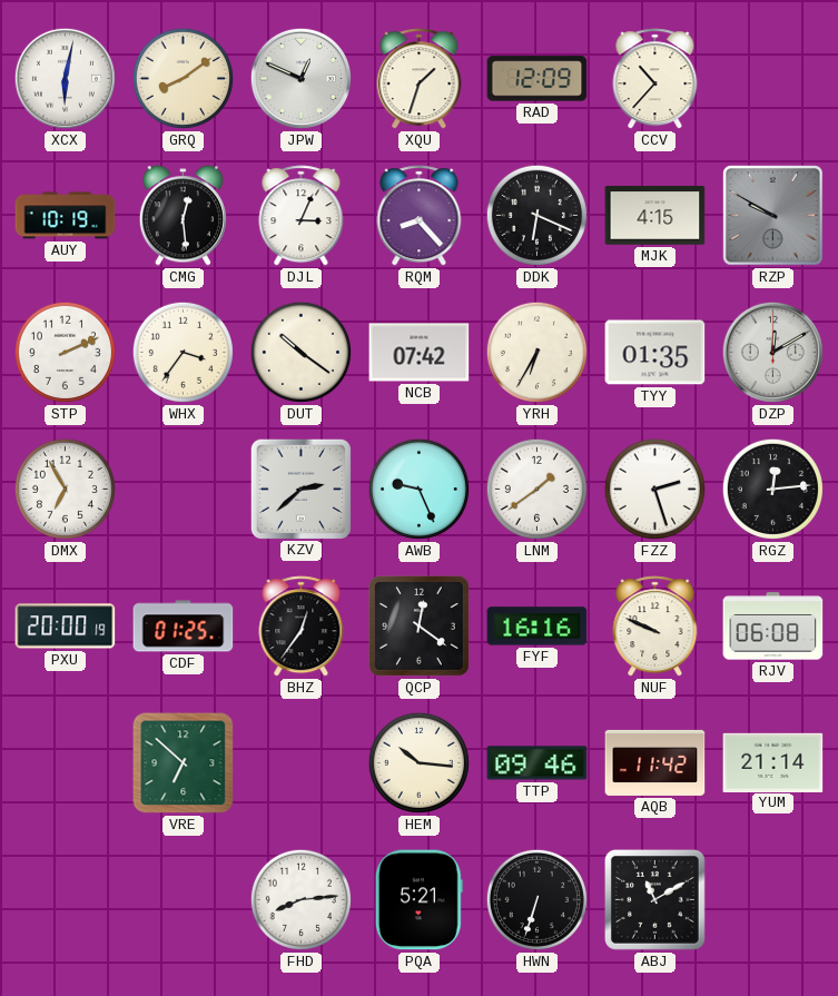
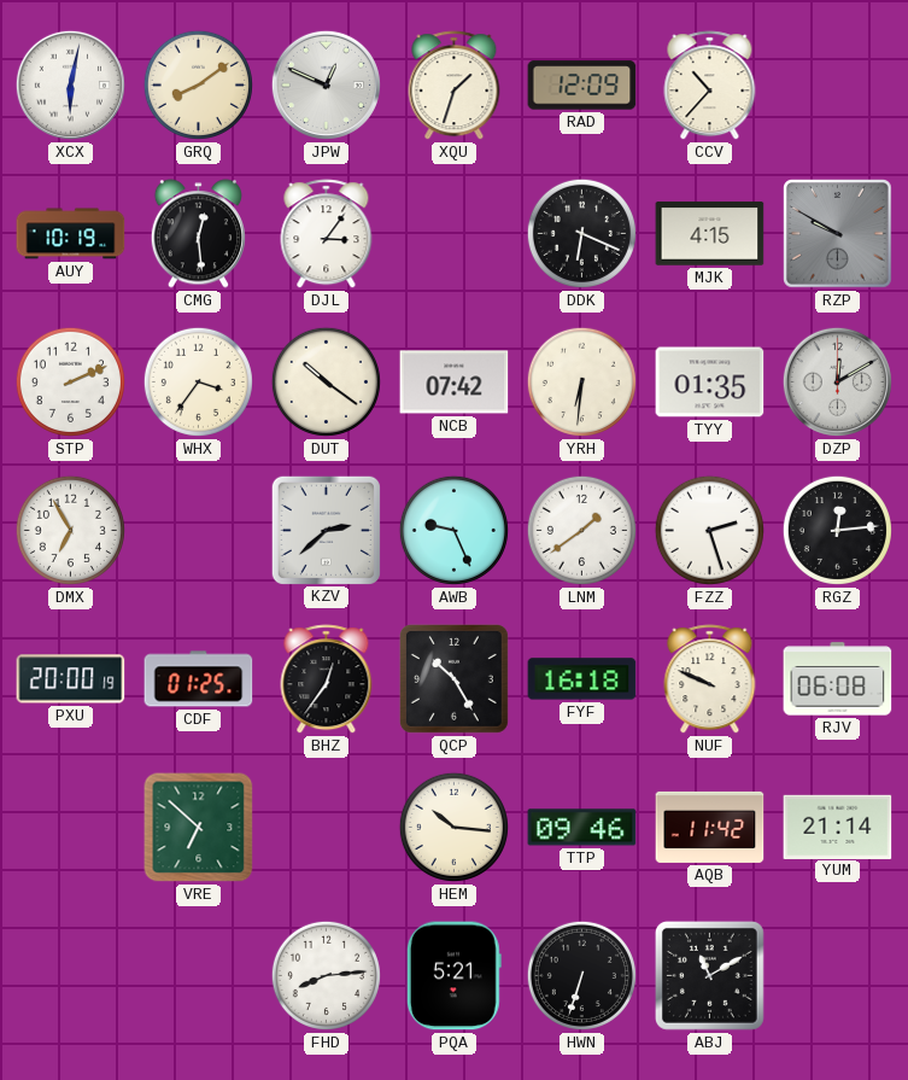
DJL: 3:04 -> 3:06
RQM: 8:23 -> none
YRH: 6:35 -> 6:31
QCP: 12:21 -> 10:25
FYF: 16:16 -> 16:18
